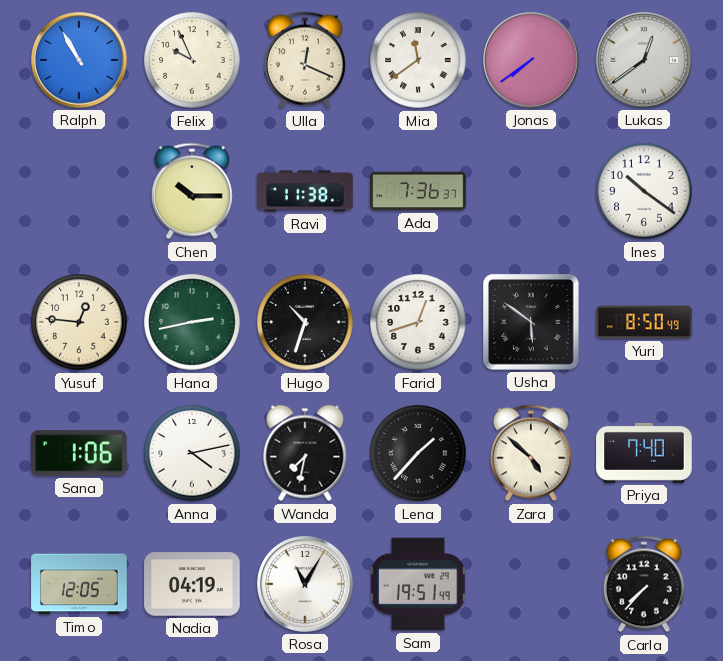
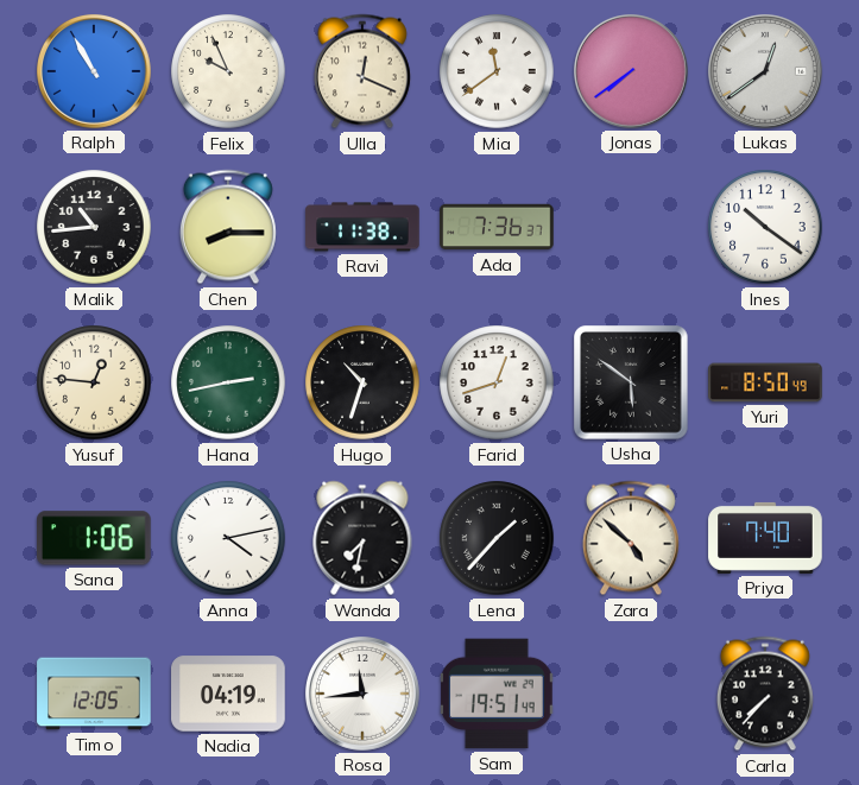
Malik: none -> 10:44
Chen: 10:15 -> 8:15
Rosa: 11:05 -> 11:44
